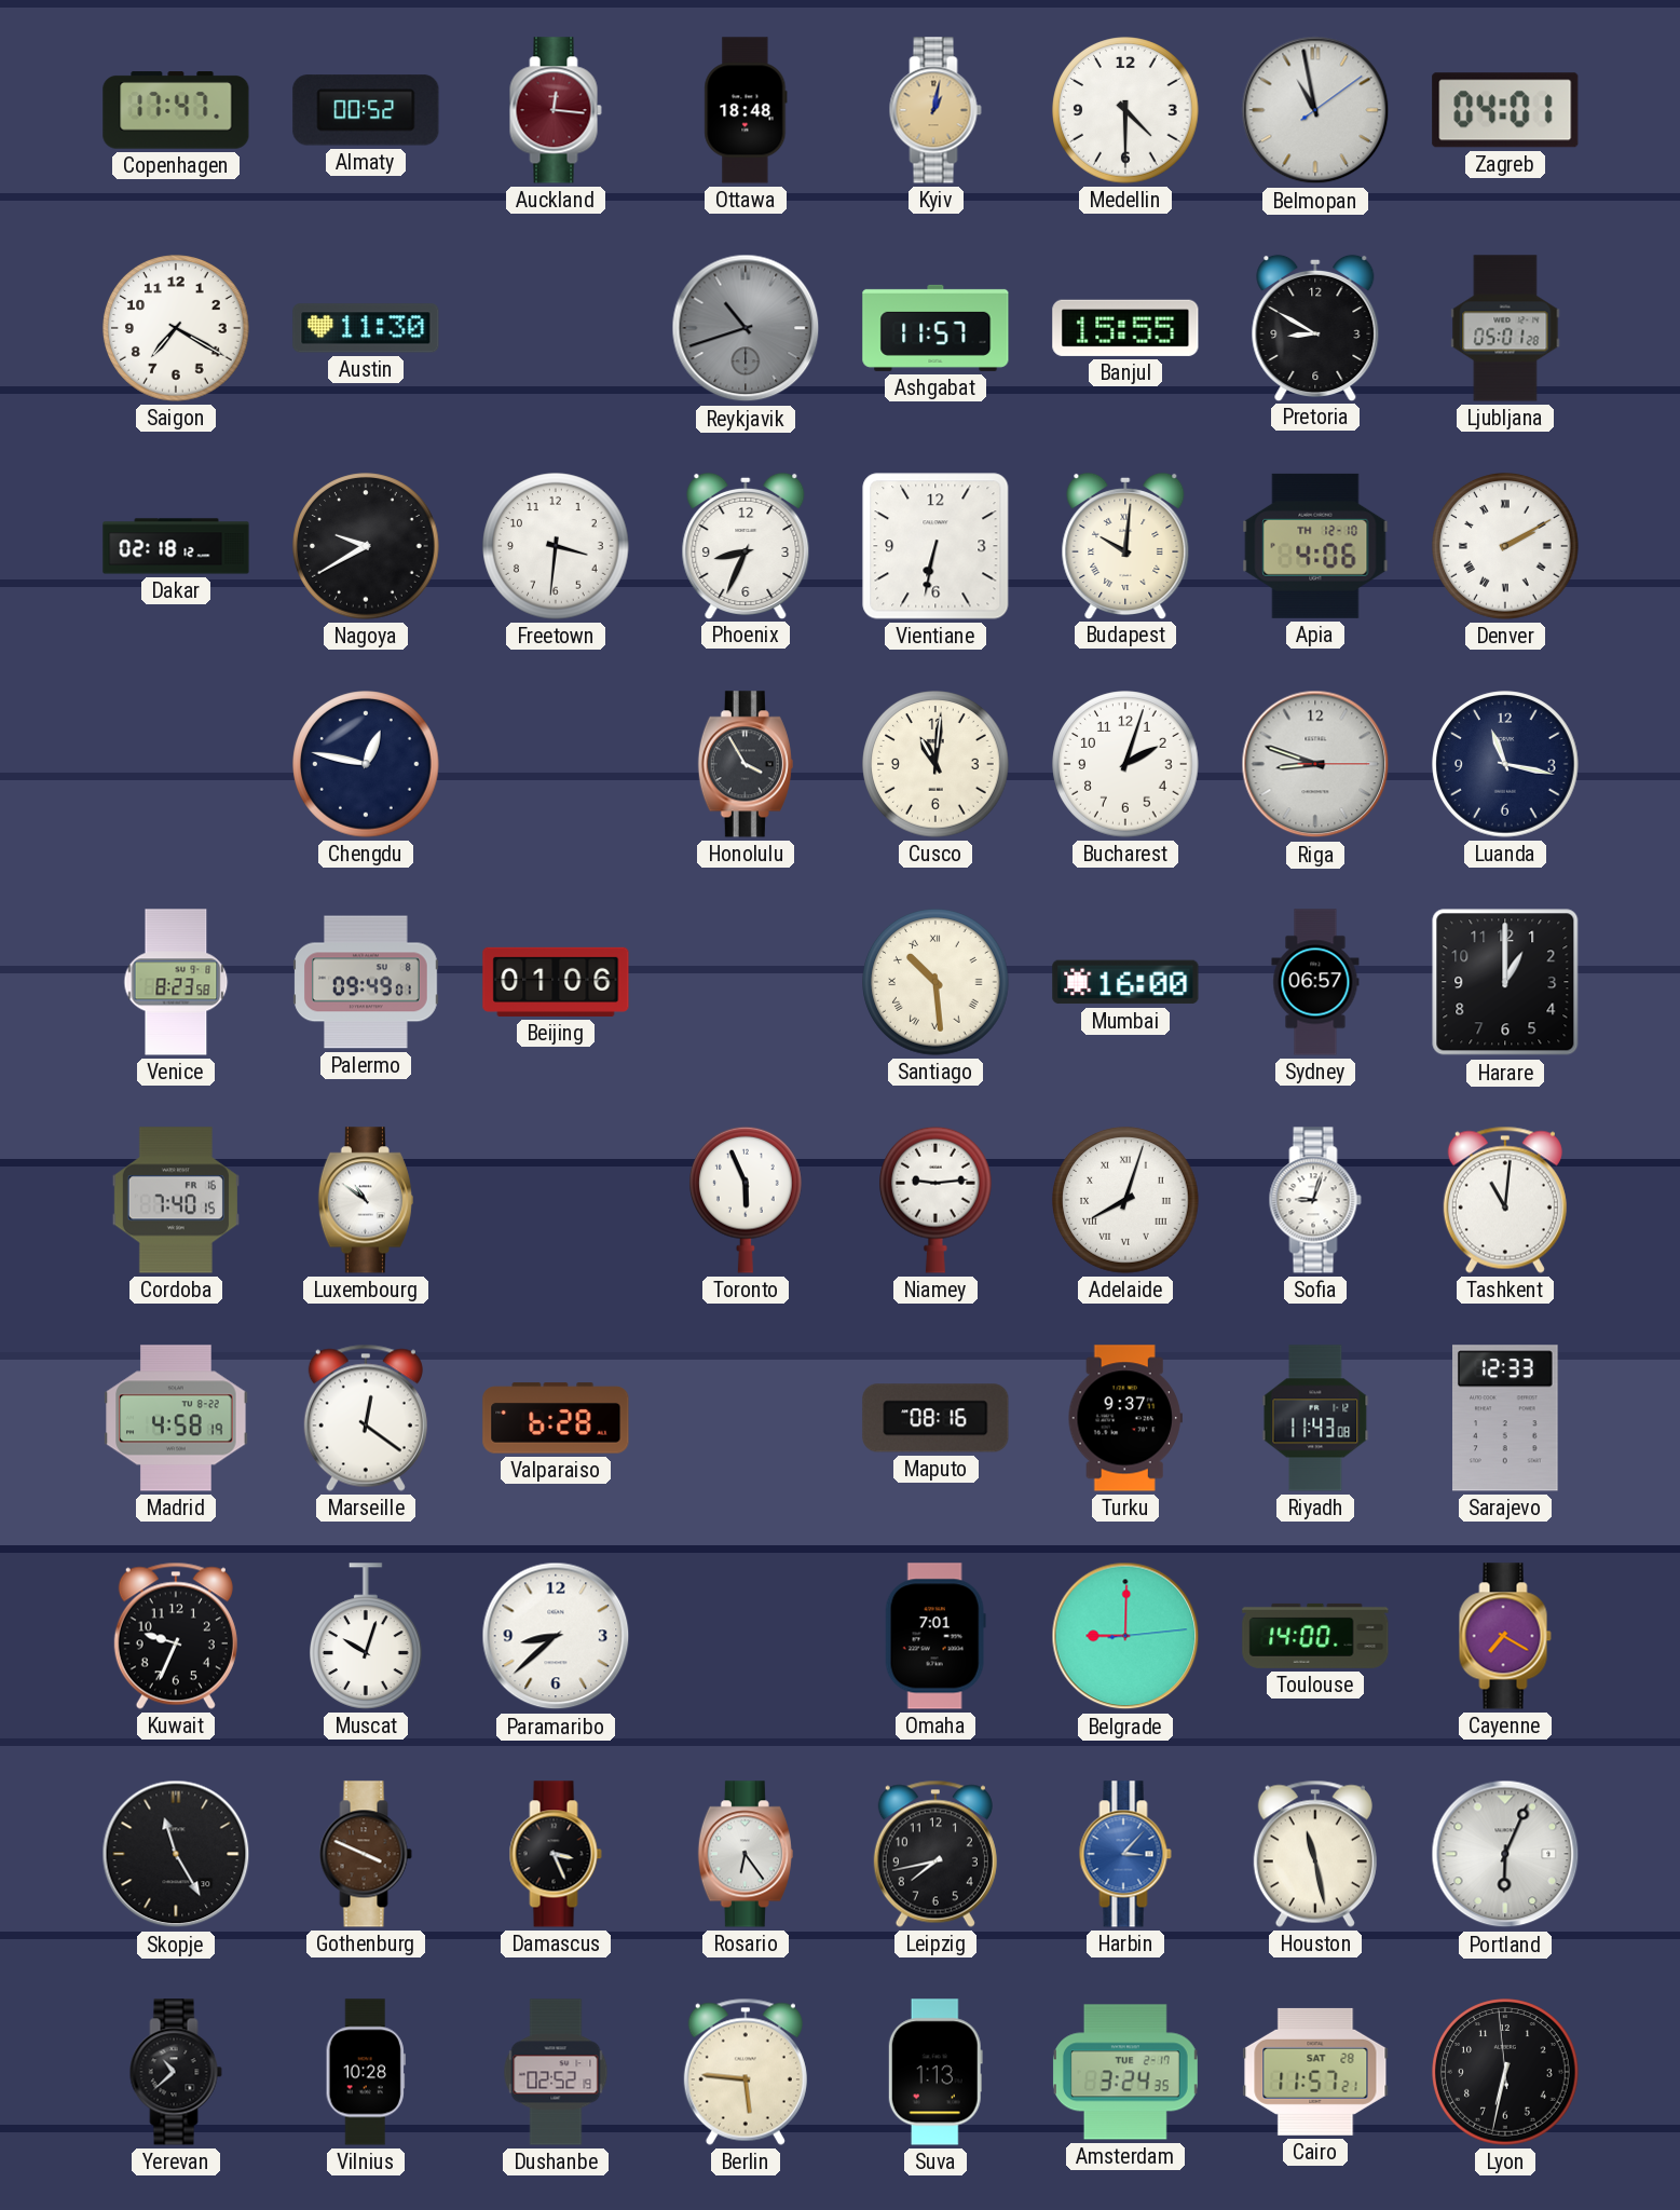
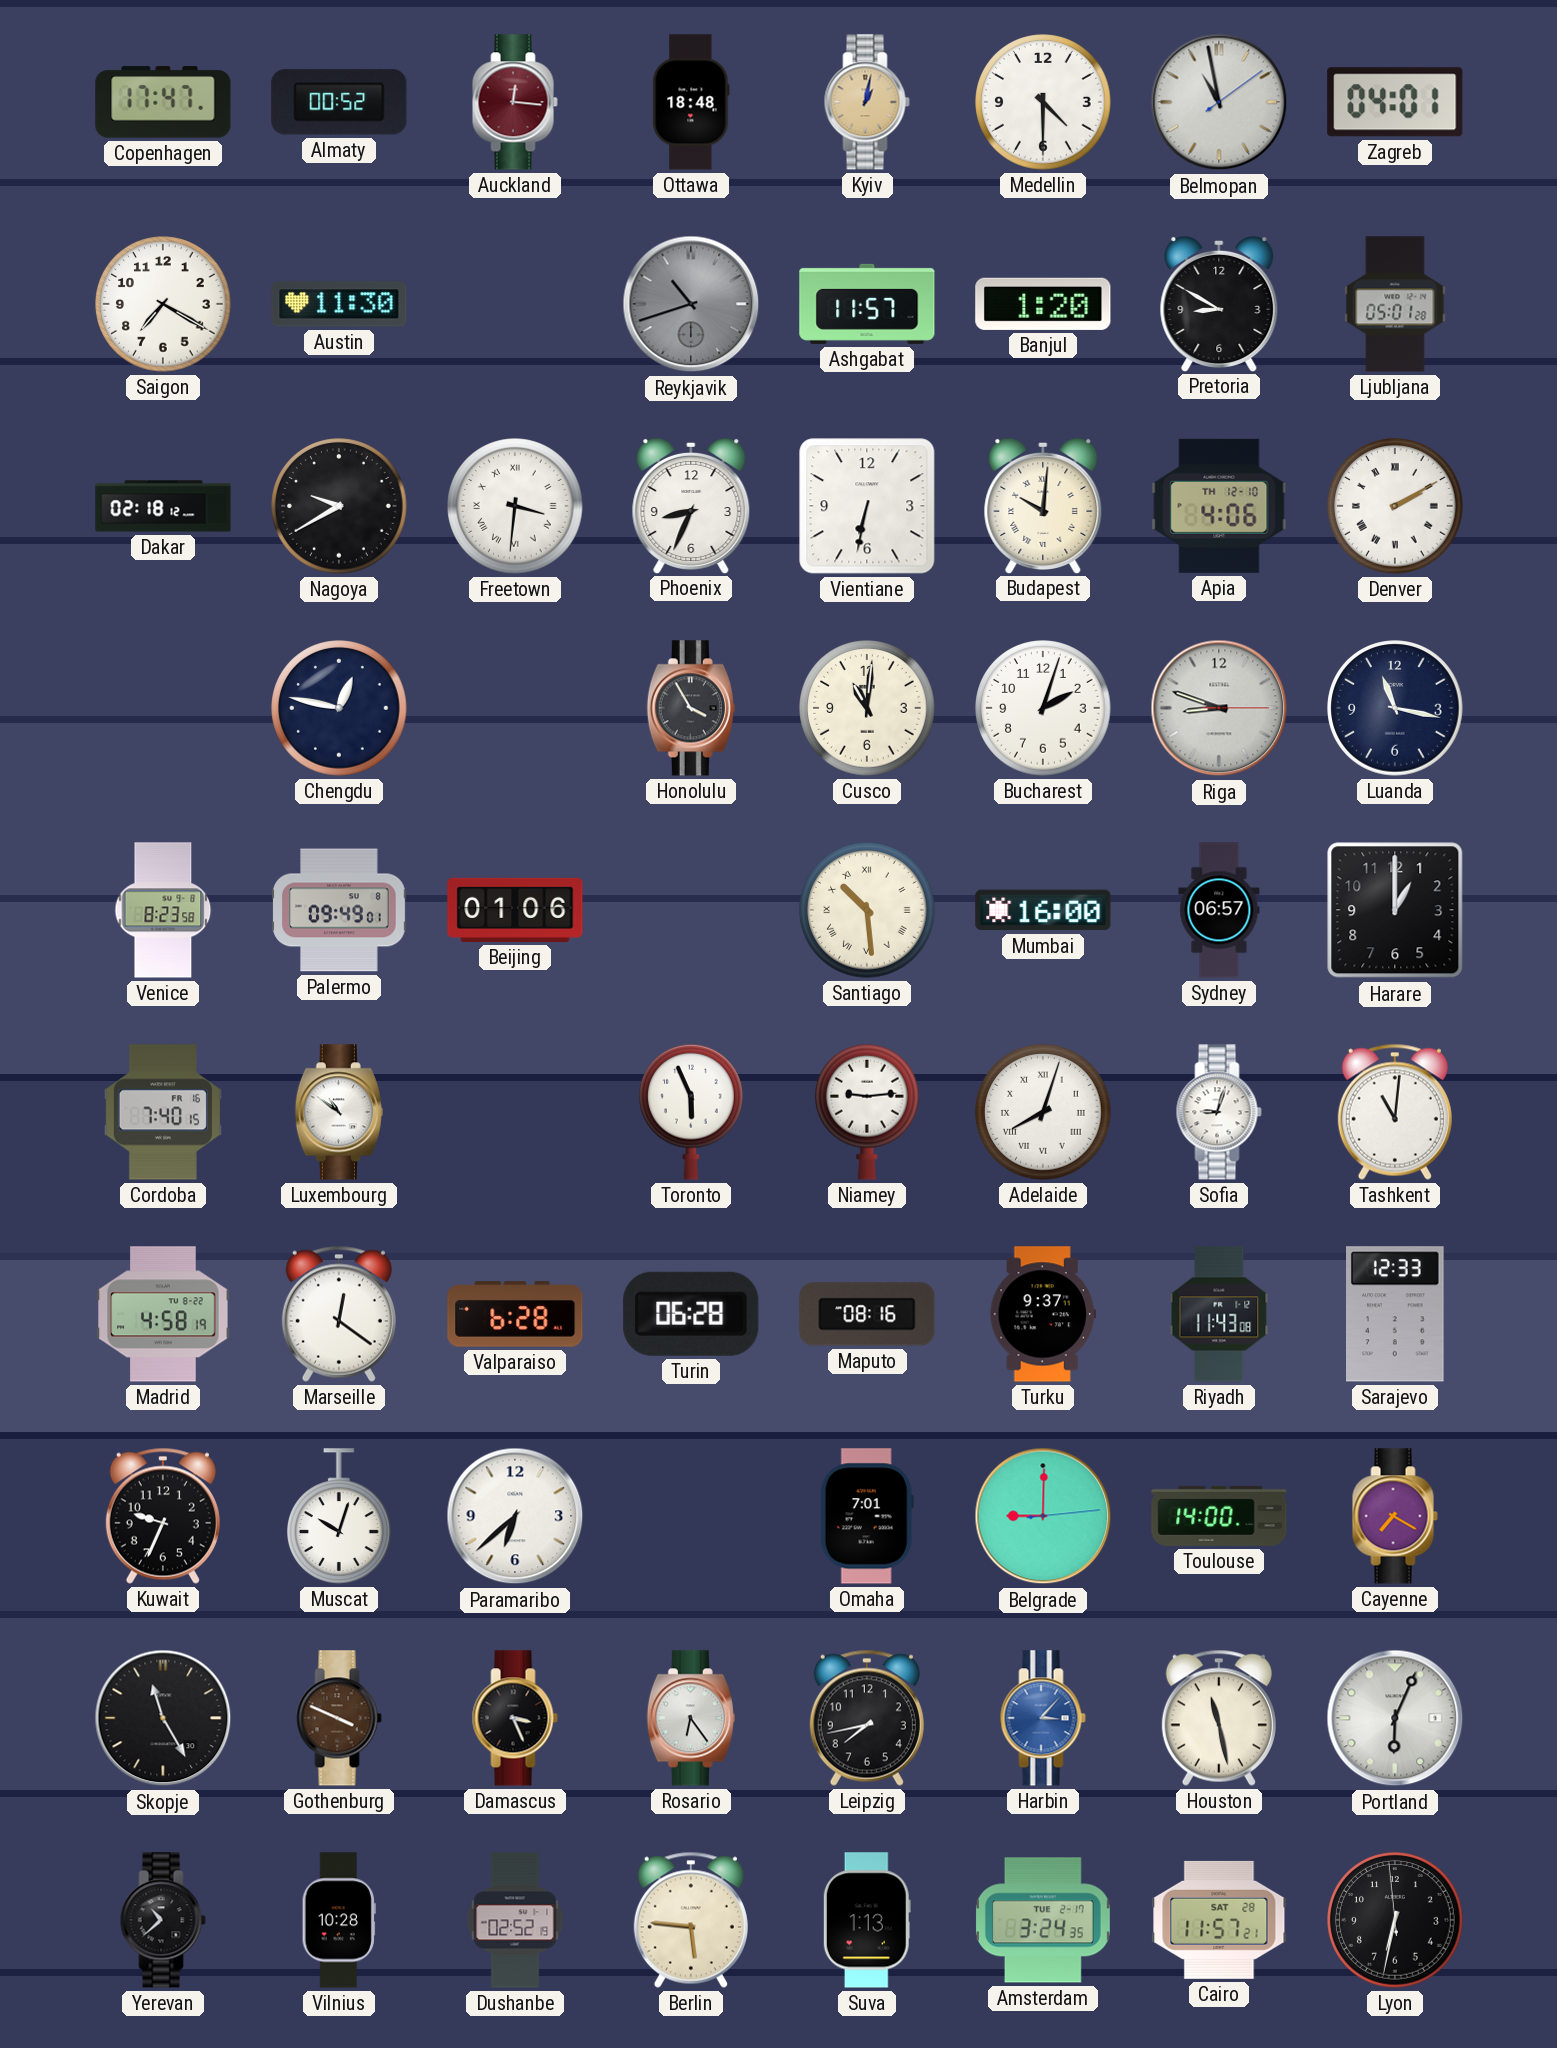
Banjul: 15:55 -> 1:20
Freetown numerals: Arabic -> Roman
Turin: none -> 06:28
Paramaribo: 8:38 -> 6:38
